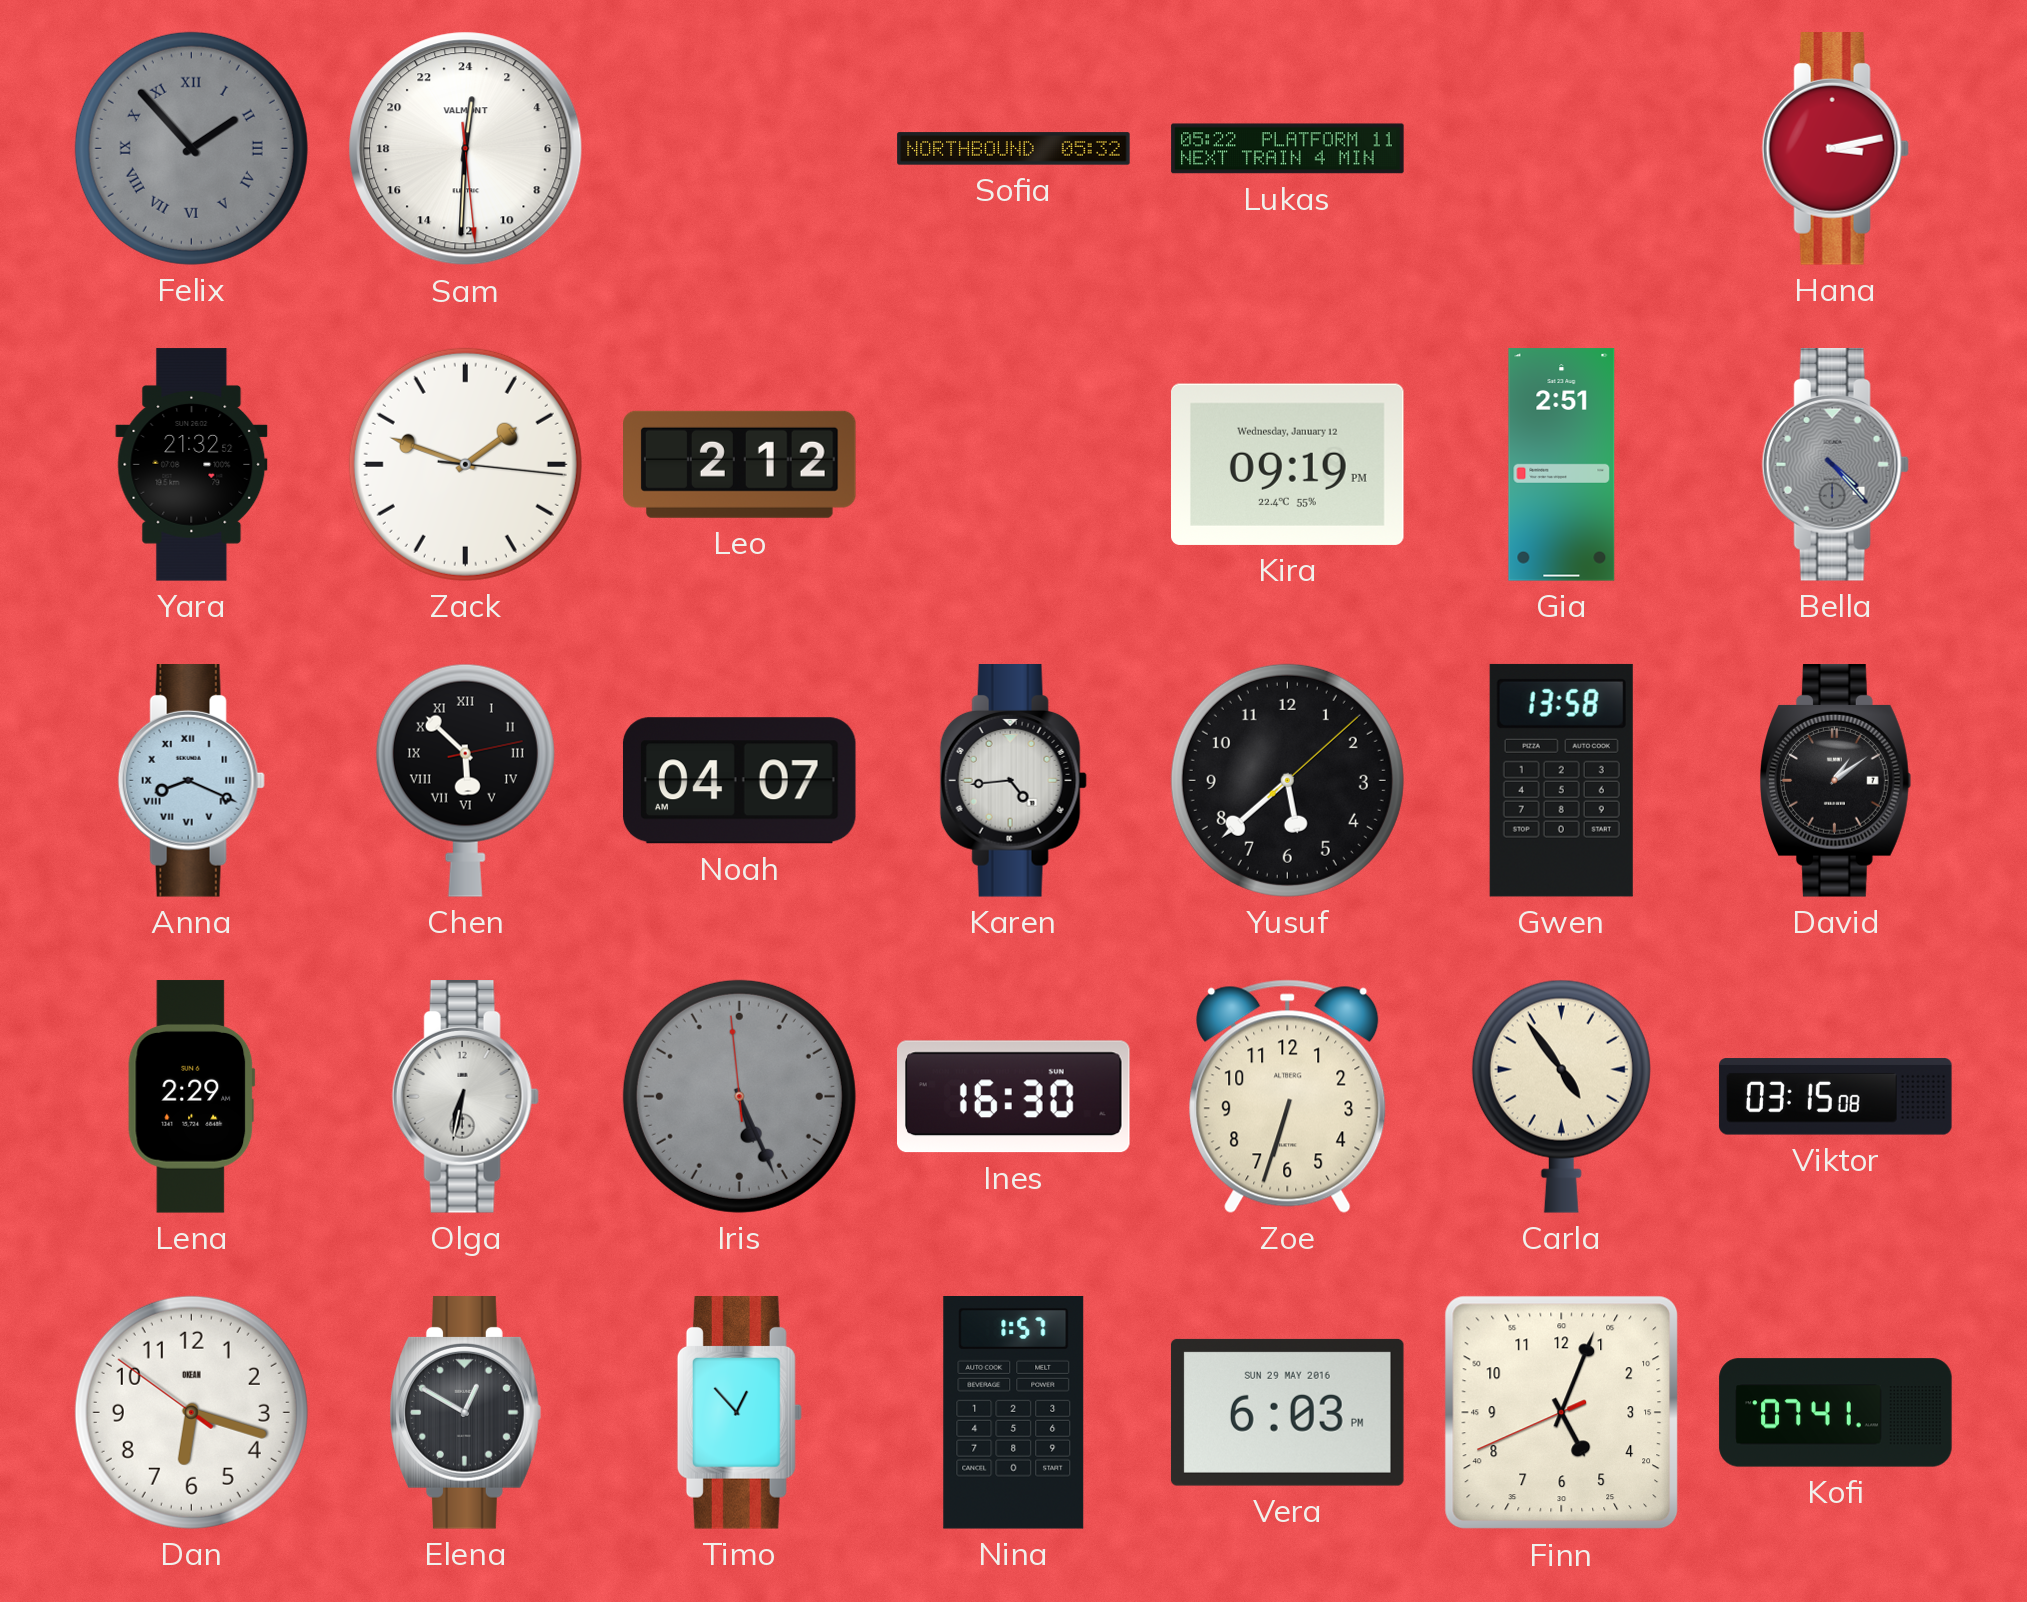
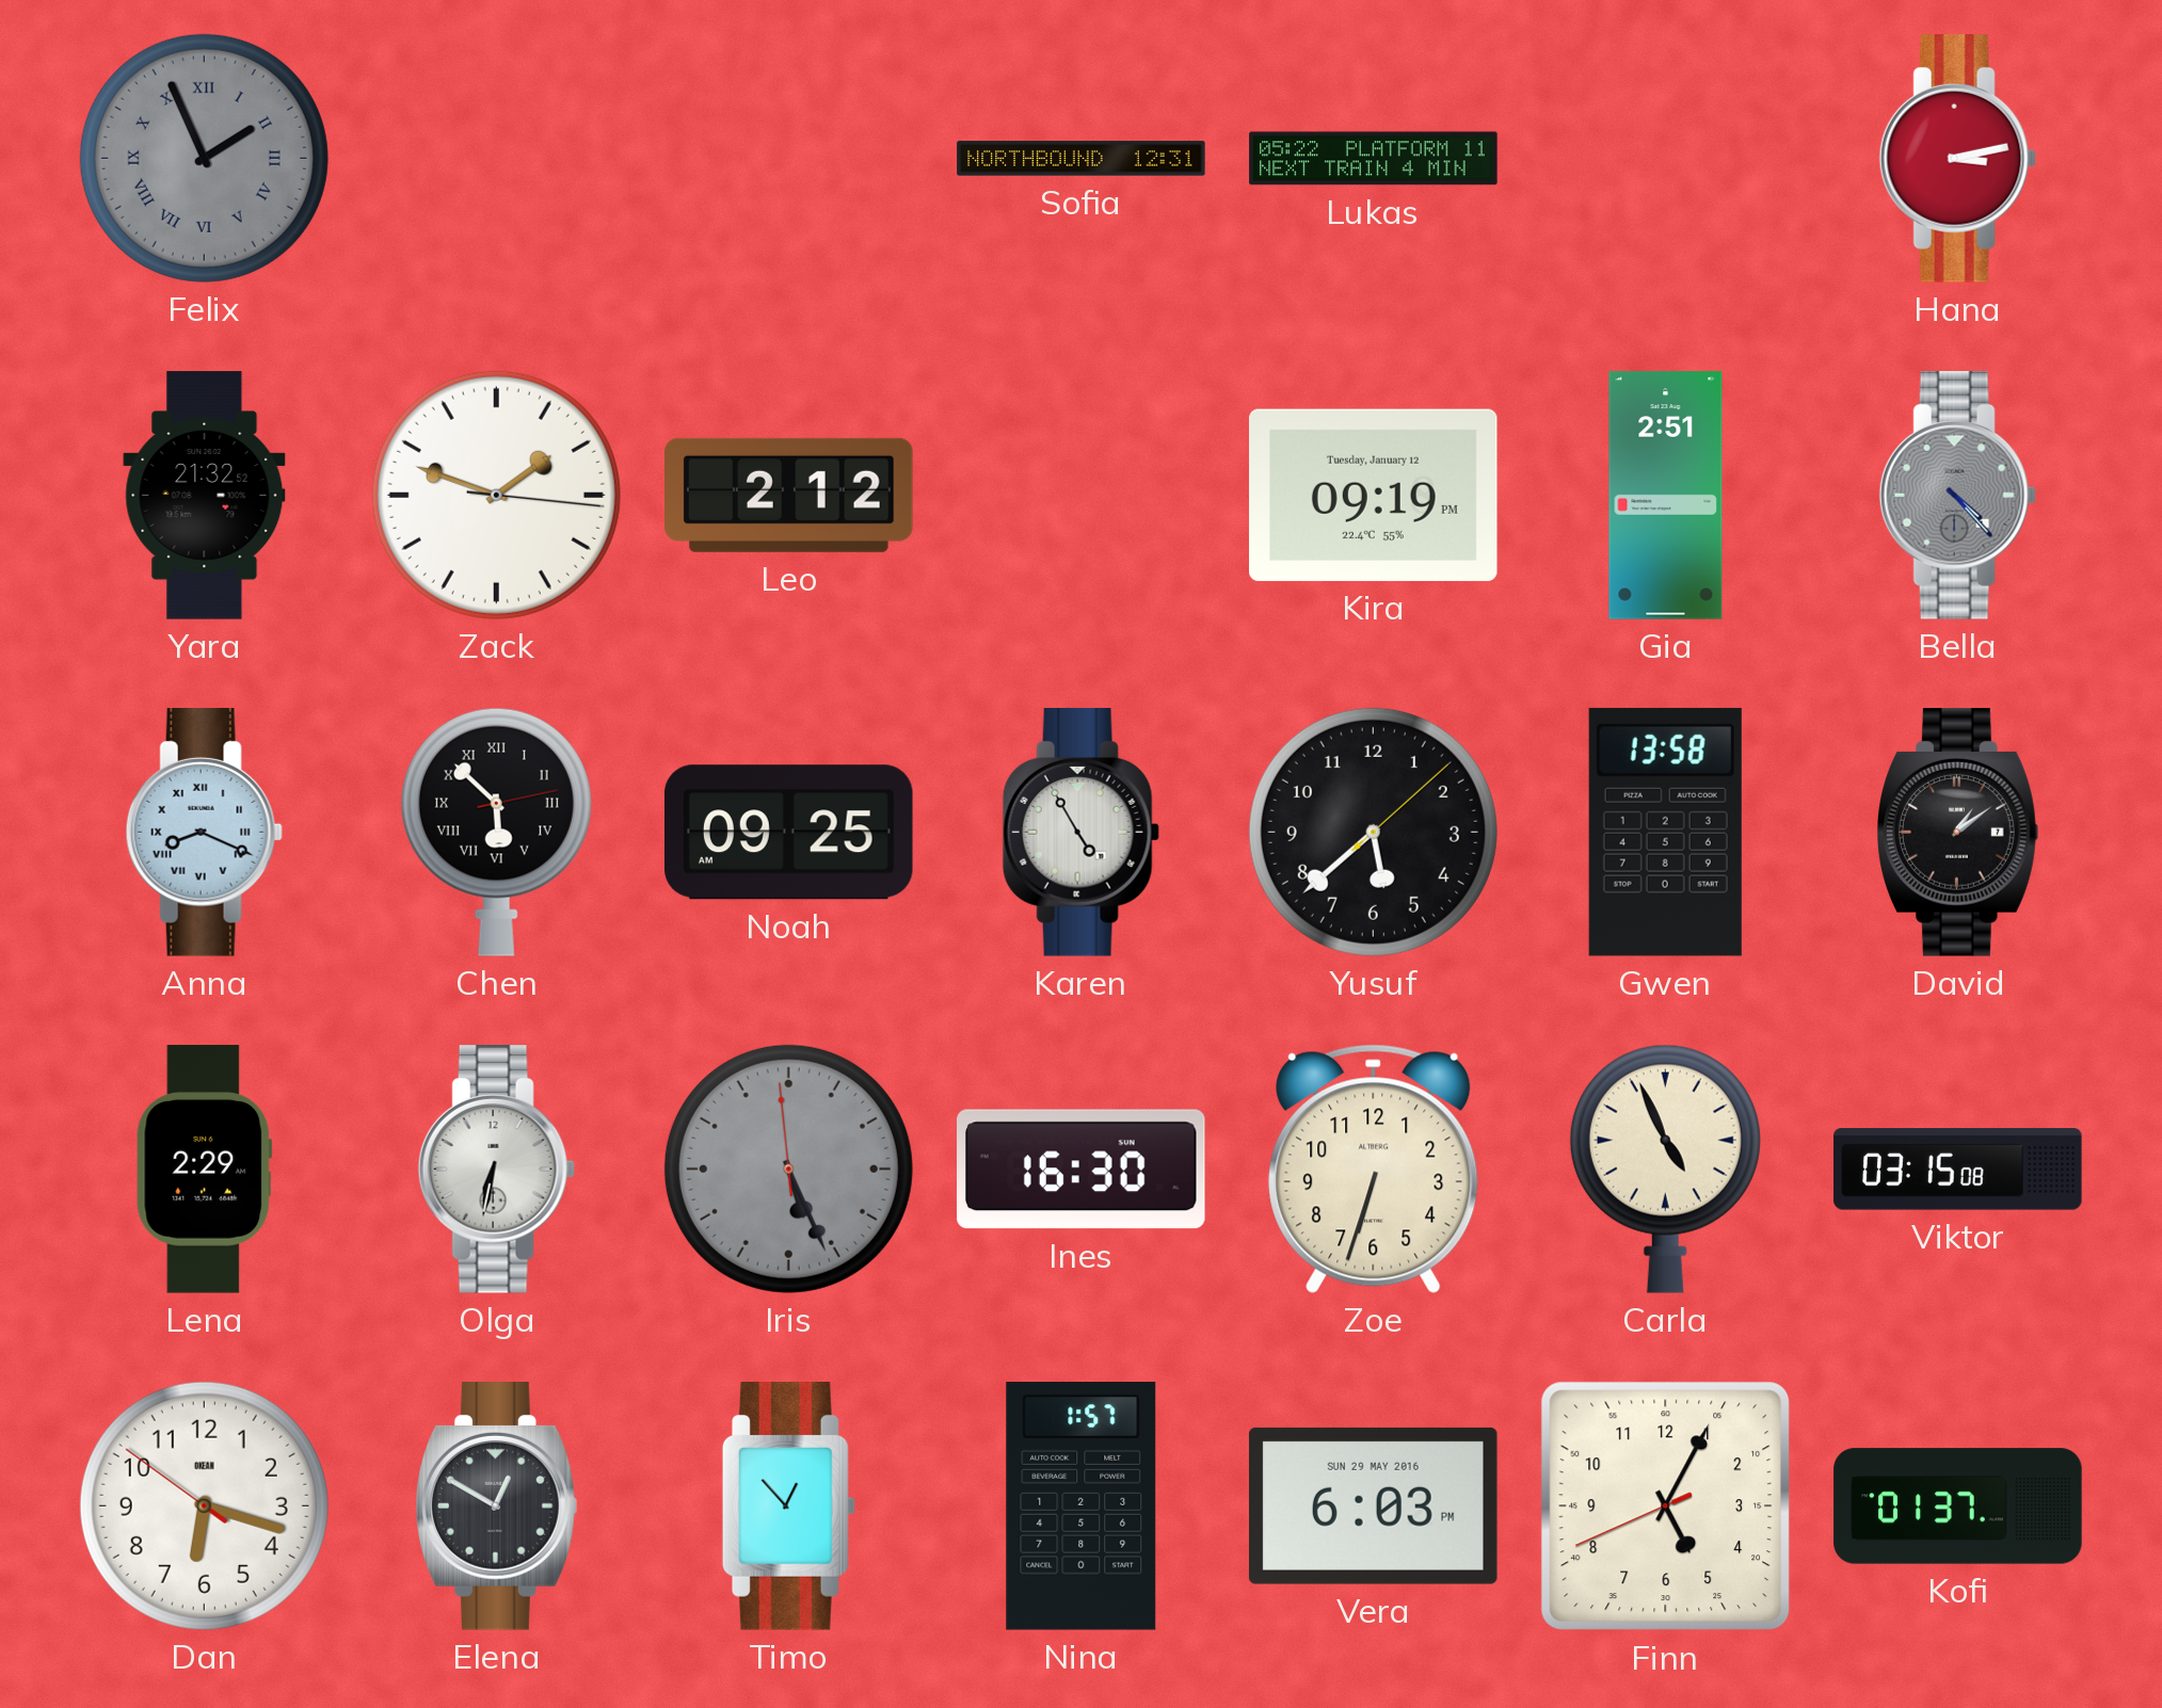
Felix: 1:53 -> 1:56
Sam: 0:30 -> none
Sofia: 05:32 -> 12:31
Kira date: Wednesday, January 12 -> Tuesday, January 12
Noah: 04:07 -> 09:25
Karen: 4:44 -> 4:55
Carla: 4:54 -> 4:56
Finn: 5:03 -> 5:04
Kofi: 07:41 -> 01:37
